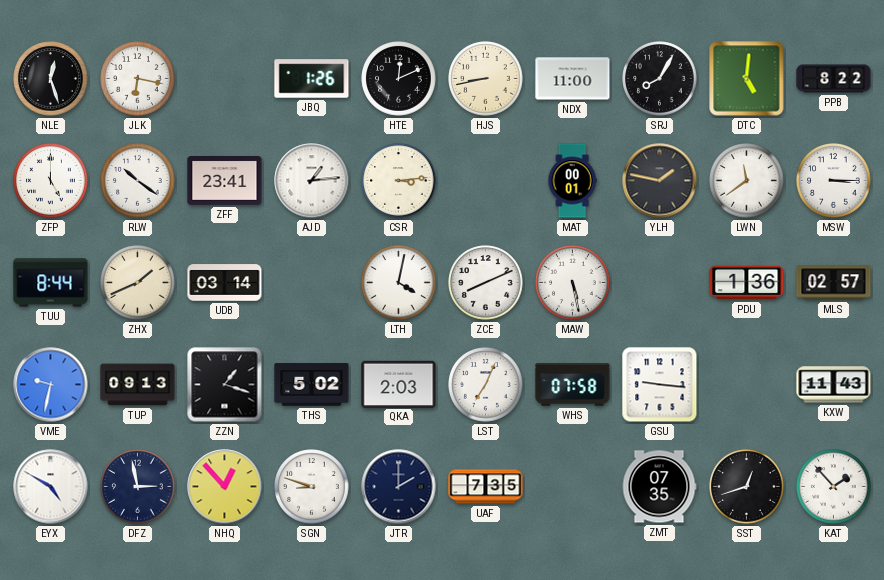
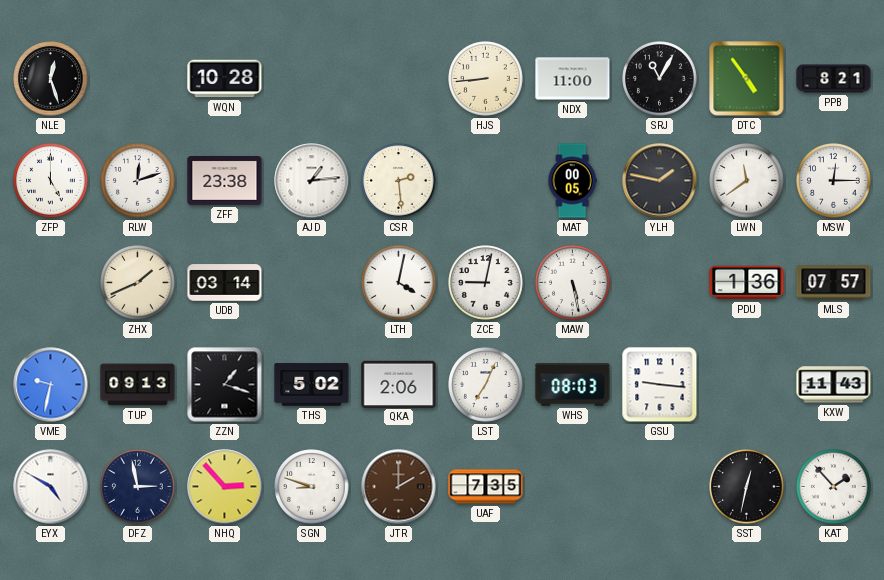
JLK: 6:17 -> none
WQN: none -> 10:28
JBQ: 1:26 -> none
HTE: 12:11 -> none
HJS: 8:43 -> 8:44
SRJ: 8:05 -> 11:05
DTC: 5:01 -> 4:54
PPB: 8:22 -> 8:21
RLW: 10:21 -> 12:12
ZFF: 23:41 -> 23:38
CSR: 3:14 -> 2:29
MAT: 00:01 -> 00:05
MSW: 3:15 -> 12:15
TUU: 8:44 -> none
ZCE: 8:11 -> 9:02
MLS: 02:57 -> 07:57
QKA: 2:03 -> 2:06
WHS: 07:58 -> 08:03
NHQ: 12:53 -> 2:53
JTR dial: navy -> brown
ZMT: 07:35 -> none
SST: 12:42 -> 12:32
